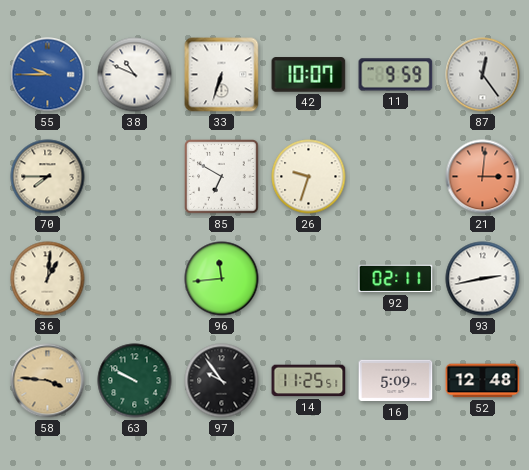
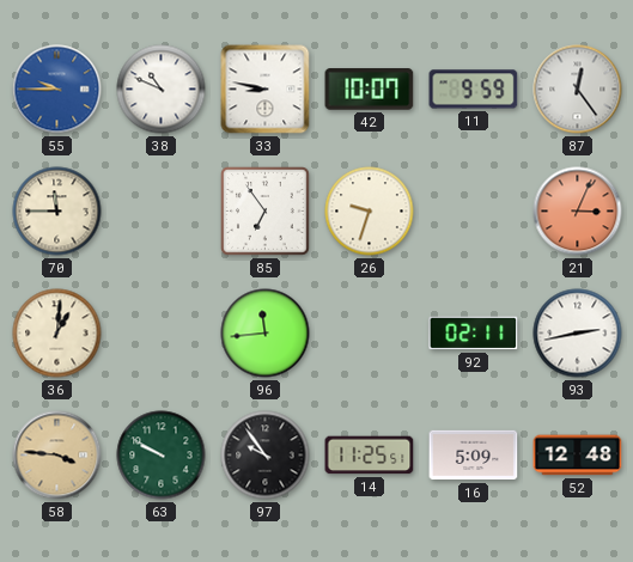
33: 6:33 -> 8:47
70: 7:45 -> 11:45
85: 6:50 -> 6:54
21: 3:01 -> 3:04
